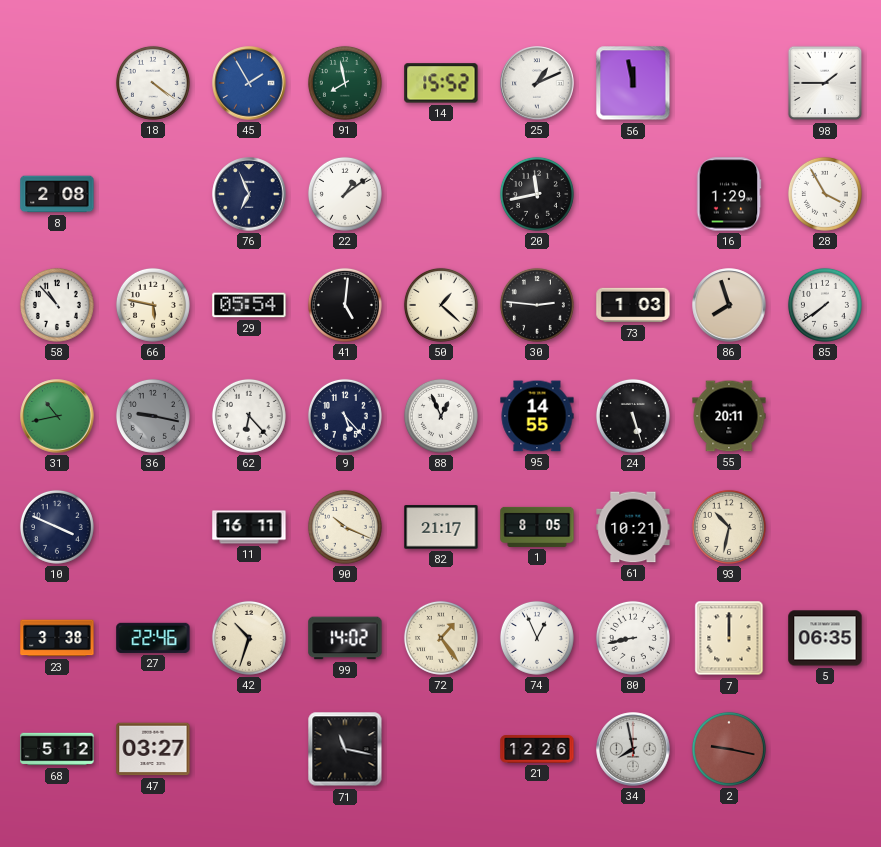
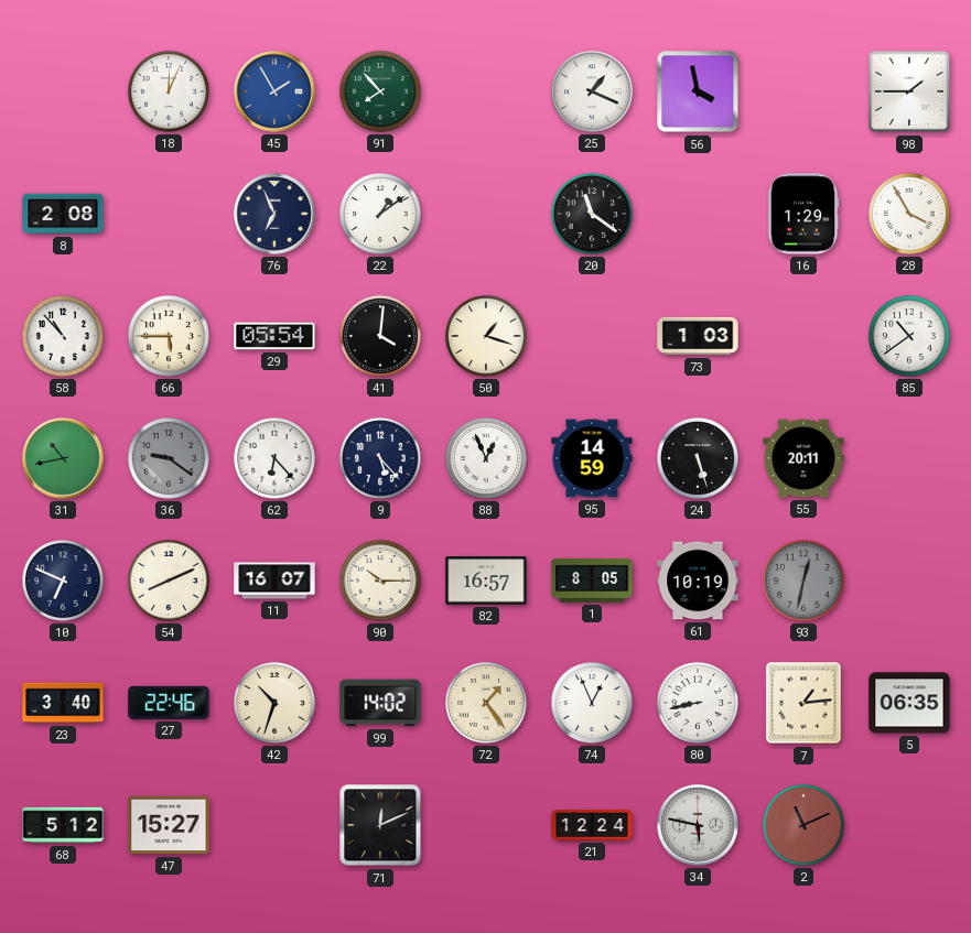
18: 4:21 -> 12:04
91: 7:58 -> 7:53
14: 15:52 -> none
25: 1:11 -> 1:19
56: 11:58 -> 3:58
20: 11:43 -> 11:21
66: 5:47 -> 5:45
41: 5:01 -> 4:01
50: 1:22 -> 1:18
30: 2:46 -> none
86: 7:57 -> none
85: 7:39 -> 10:39
36: 9:17 -> 9:21
95: 14:55 -> 14:59
10: 3:49 -> 6:49
54: none -> 8:11
11: 16:11 -> 16:07
90: 10:19 -> 10:15
82: 21:17 -> 16:57
61: 10:21 -> 10:19
93: 10:32 -> 12:32
93 dial: cream -> grey
23: 3:38 -> 3:40
7: 12:00 -> 1:14
47: 03:27 -> 15:27
71: 11:17 -> 12:11
21: 12:26 -> 12:24
34: 7:58 -> 5:47
2: 9:17 -> 11:11
